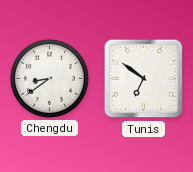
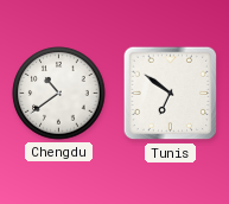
Chengdu: 8:39 -> 10:39
